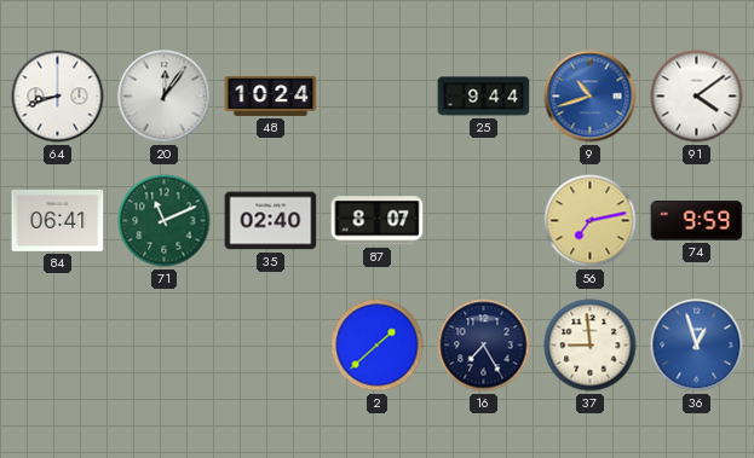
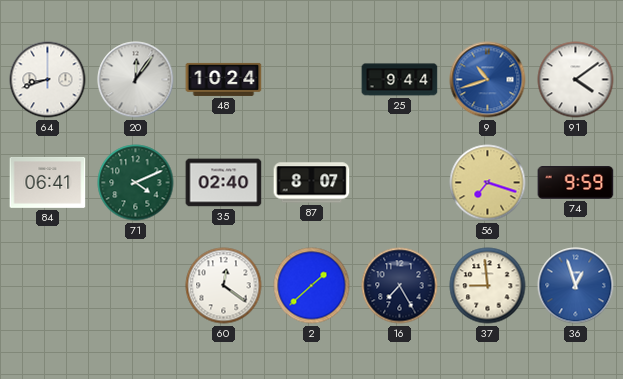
71: 11:11 -> 4:11
56: 7:13 -> 7:18
60: none -> 12:21
